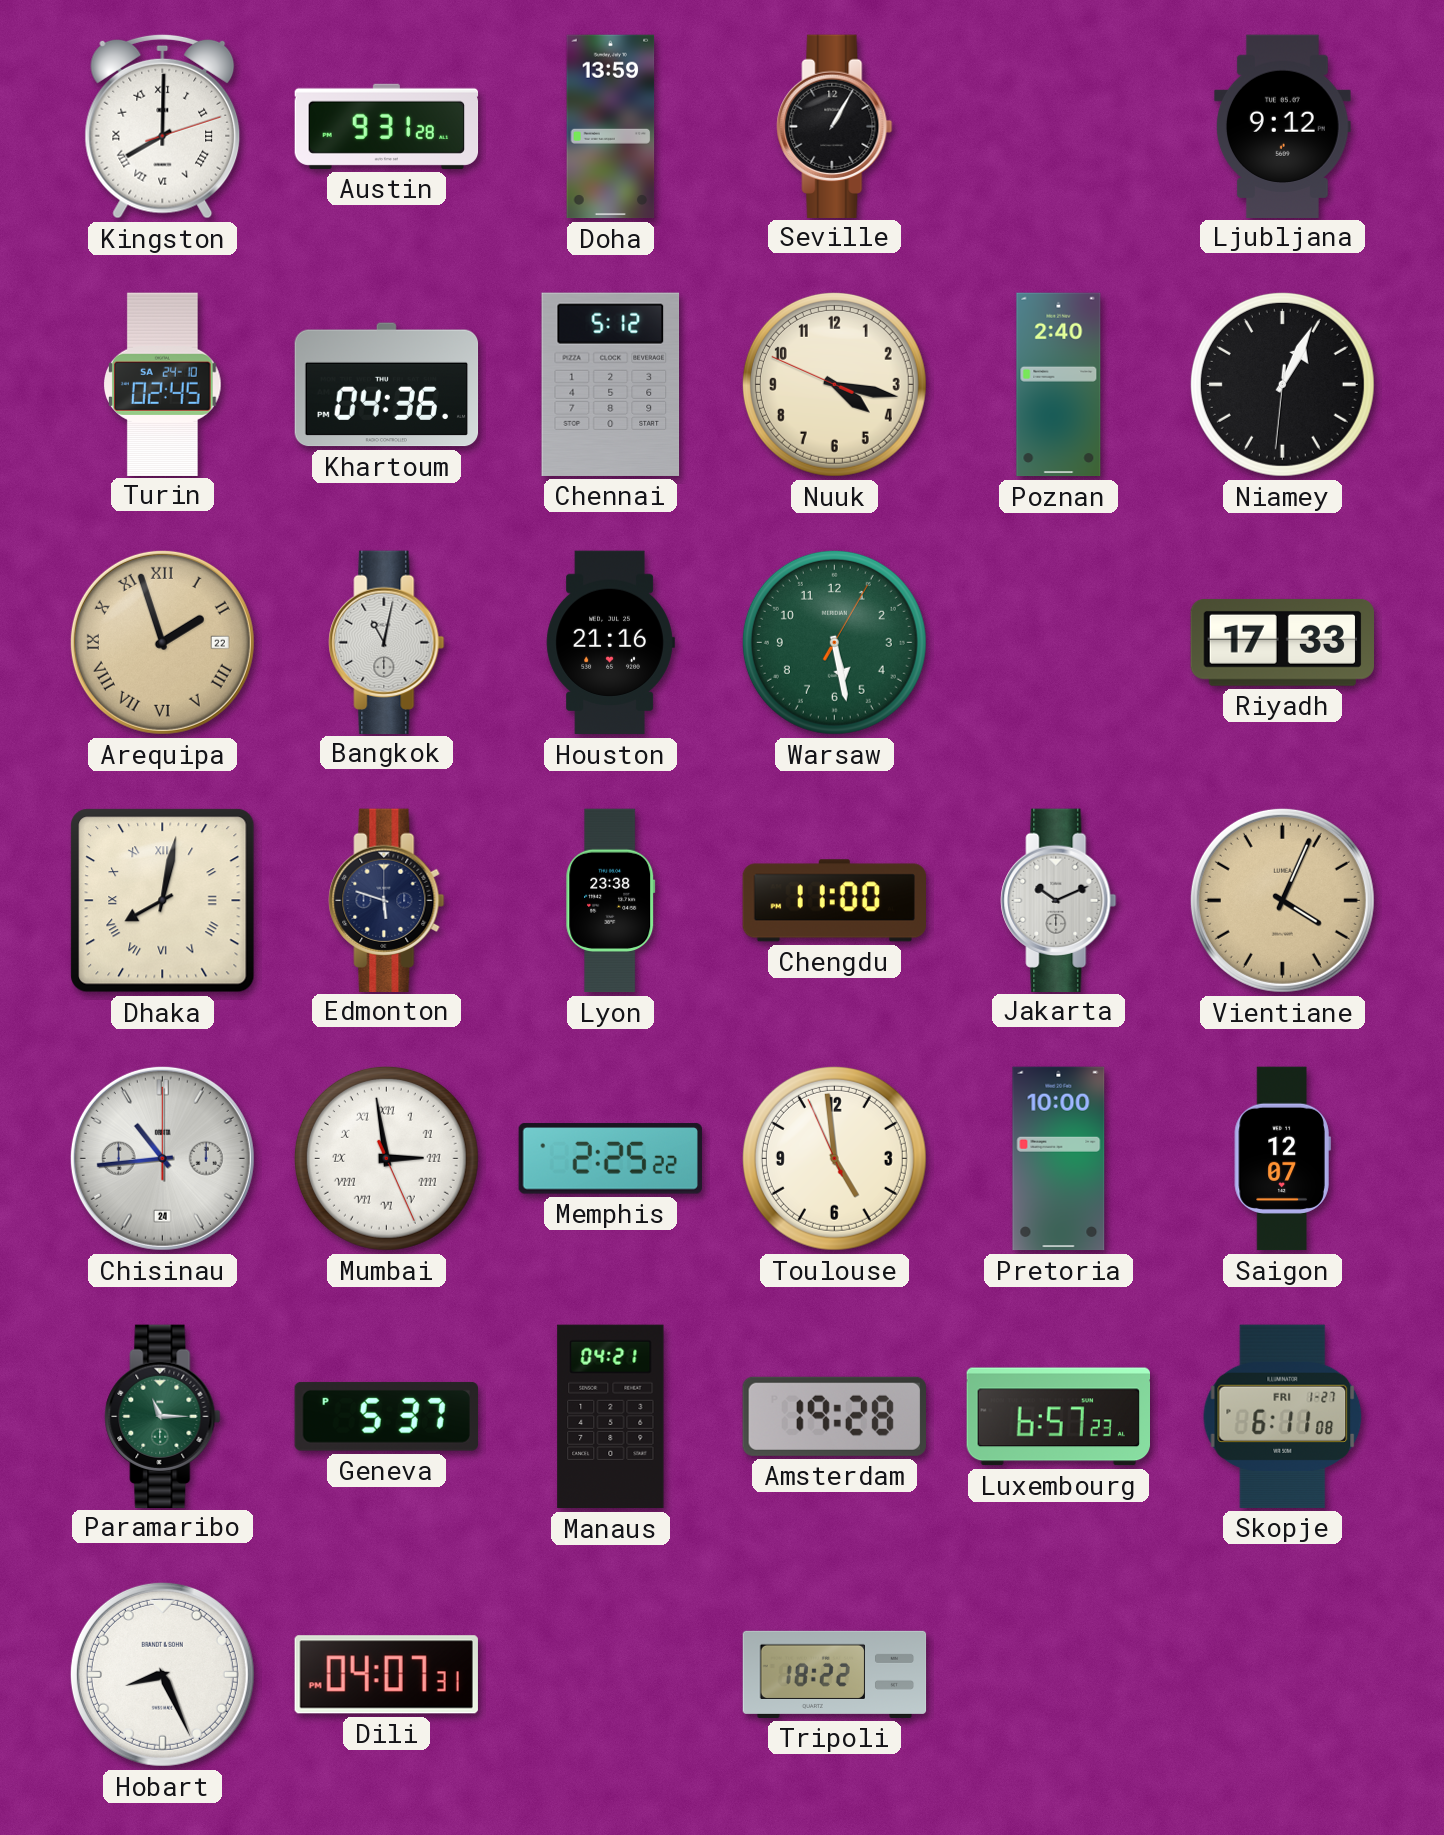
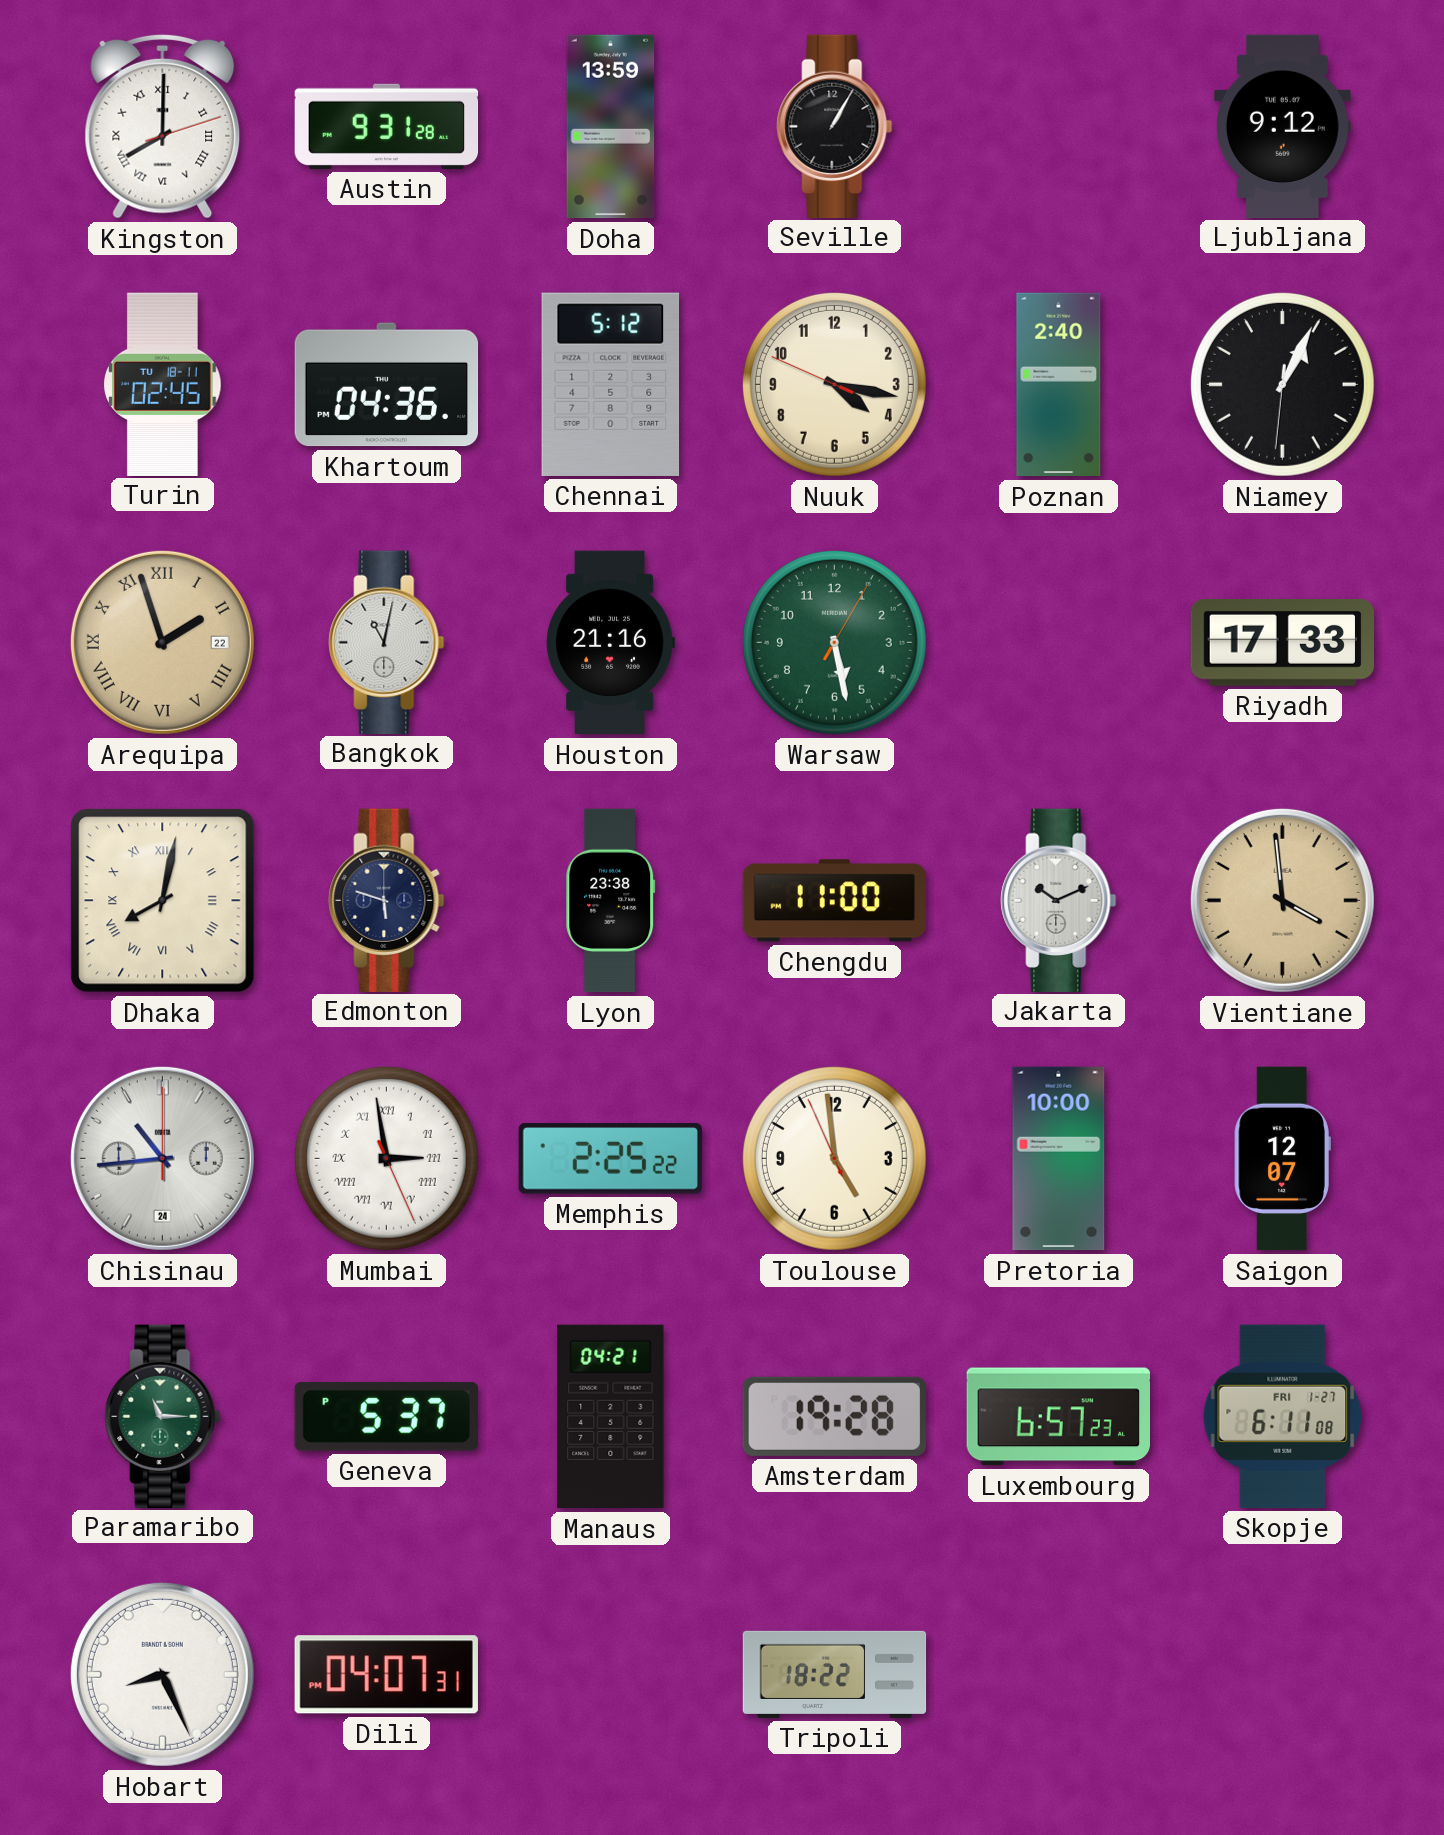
Turin date: SA 24-10 -> TU 18-11
Vientiane: 4:04 -> 3:59
